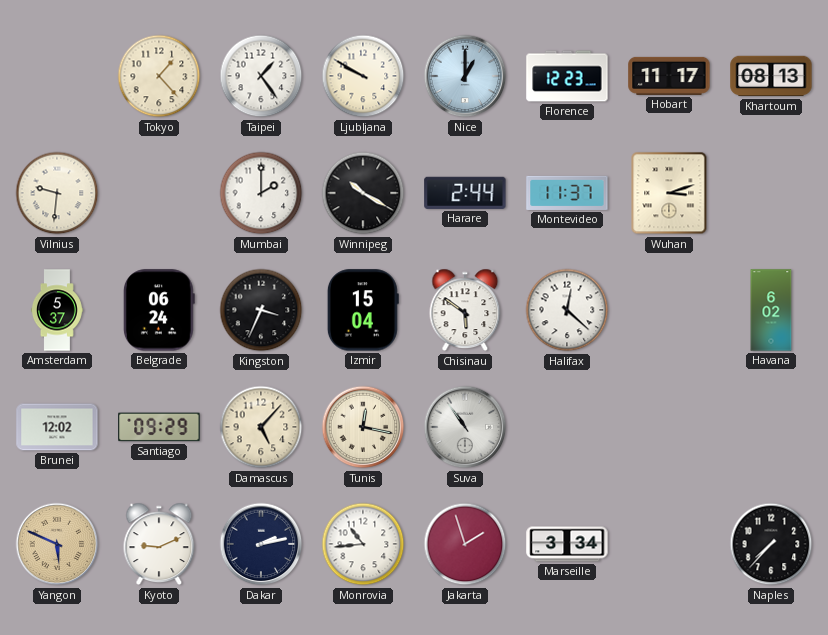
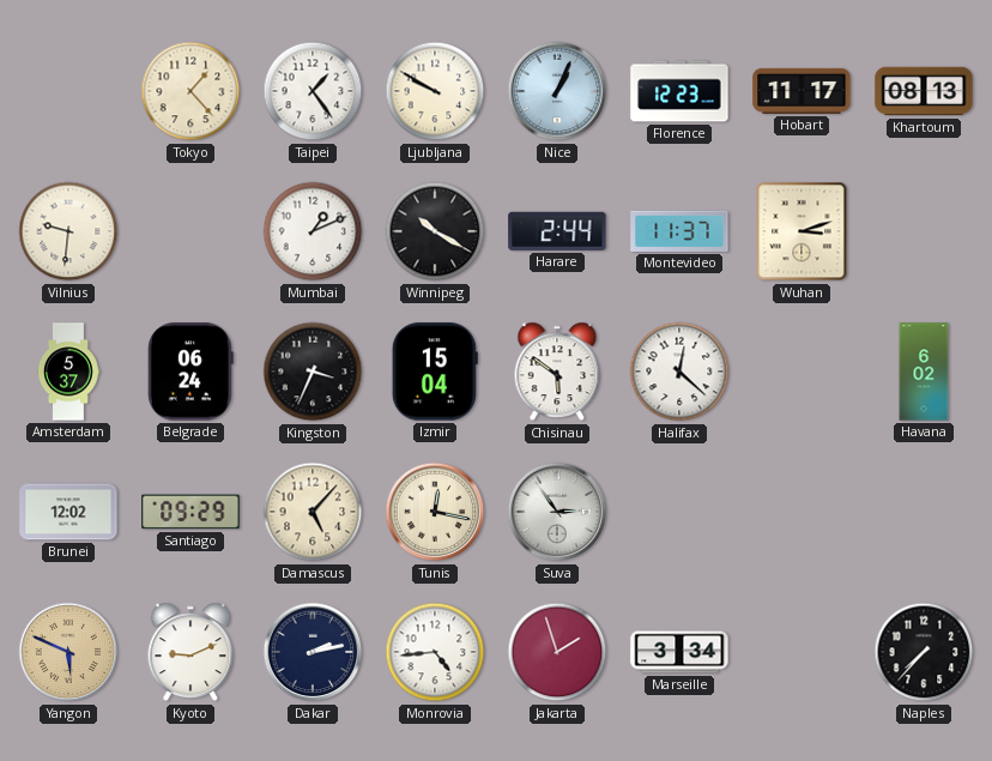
Nice: 1:00 -> 1:04
Mumbai: 2:00 -> 1:11
Suva: 10:54 -> 2:54
Monrovia: 10:44 -> 4:44
